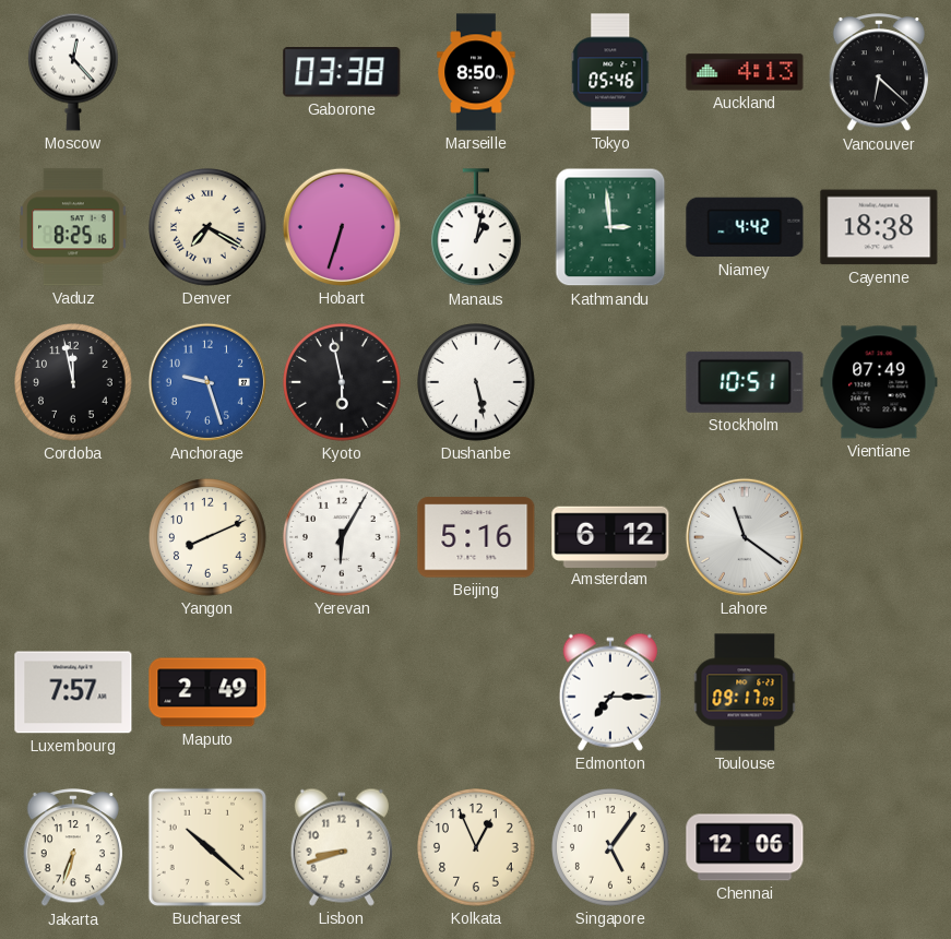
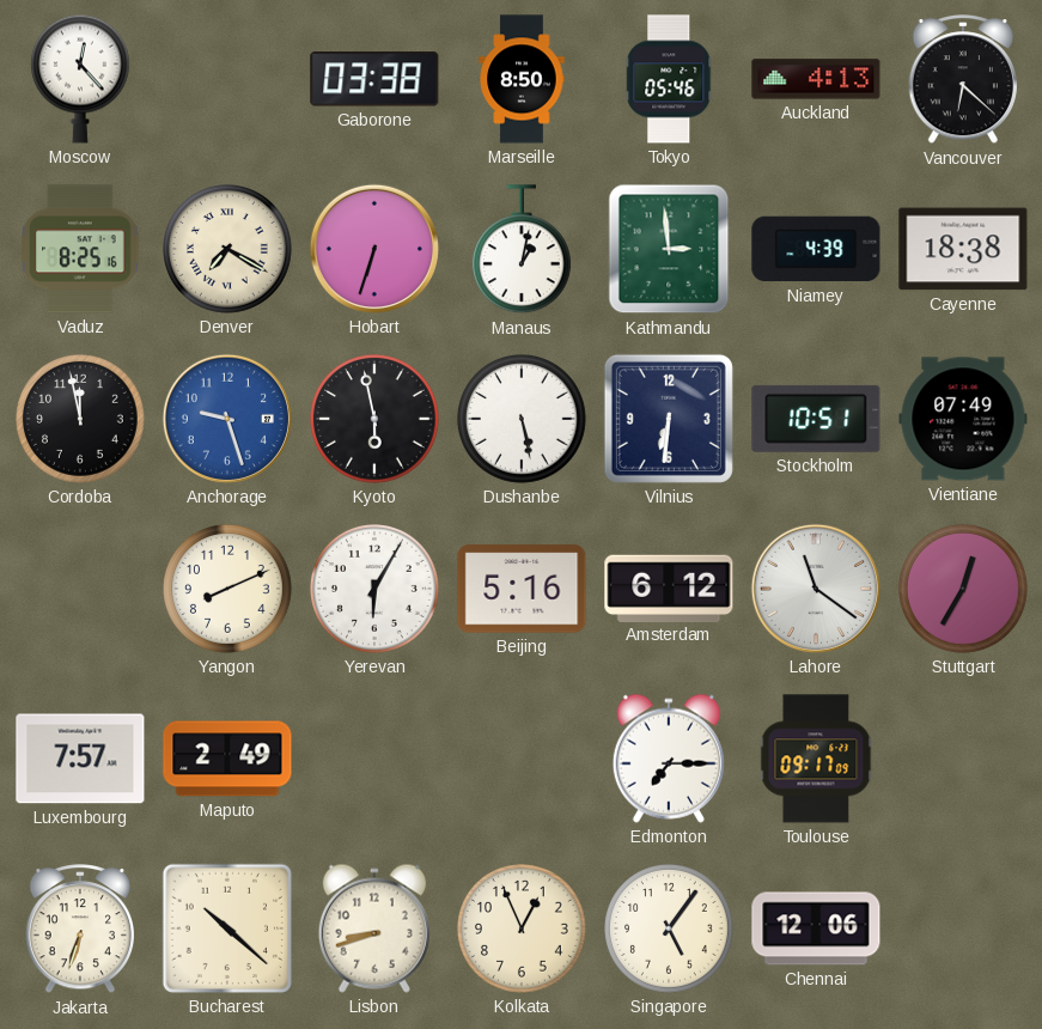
Niamey: 4:42 -> 4:39
Vilnius: none -> 6:31
Stuttgart: none -> 12:35
